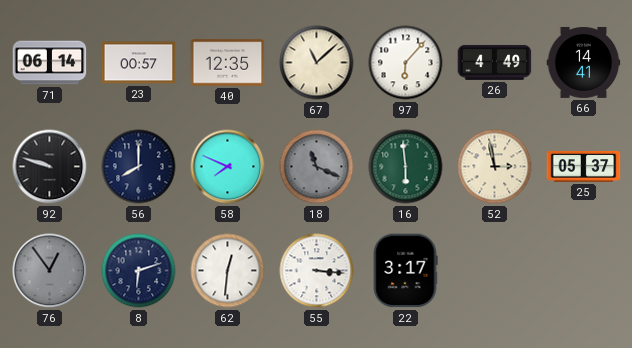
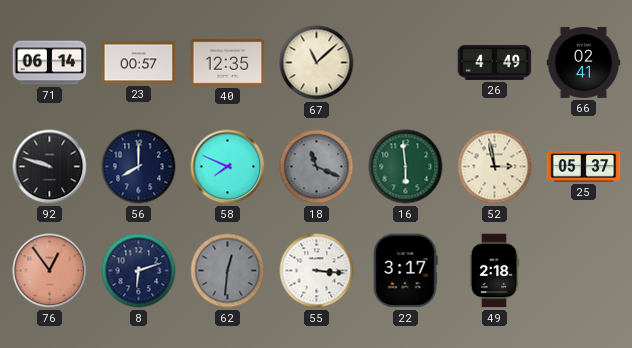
97: 6:07 -> none
66: 14:41 -> 02:41
76 dial: grey -> salmon
62 dial: white -> grey
49: none -> 2:18
